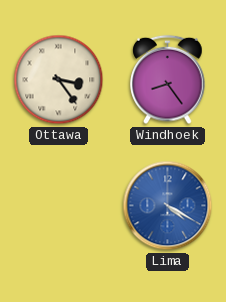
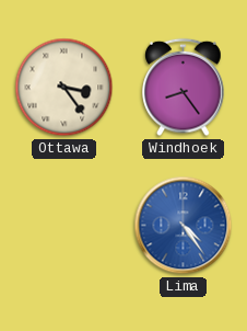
Lima: 4:20 -> 4:24
